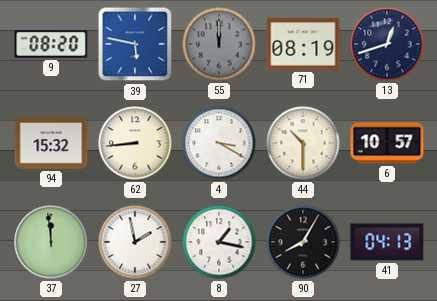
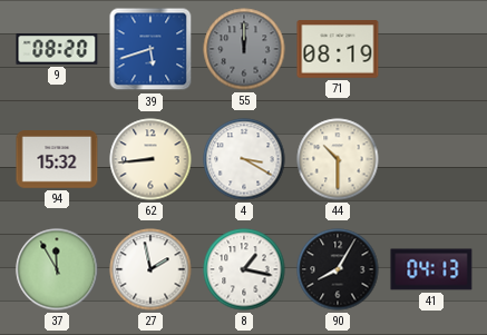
39: 5:47 -> 5:42
13: 12:42 -> none
6: 10:57 -> none
37: 11:59 -> 11:55
